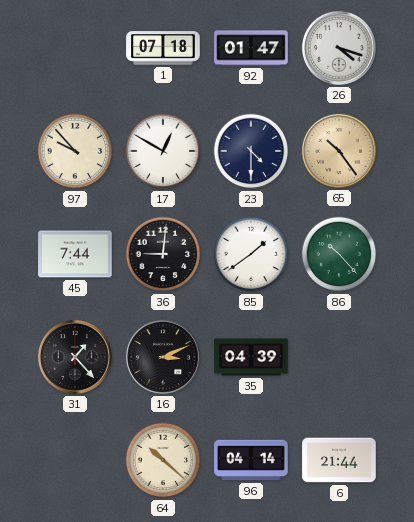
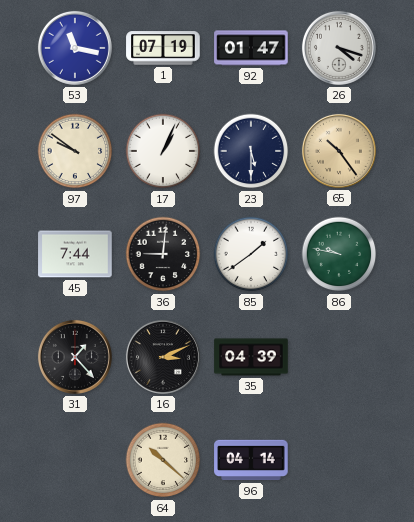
53: none -> 11:17
1: 07:18 -> 07:19
97: 9:53 -> 9:51
17: 12:50 -> 1:04
23: 4:30 -> 5:30
86: 10:23 -> 9:47
6: 21:44 -> none
